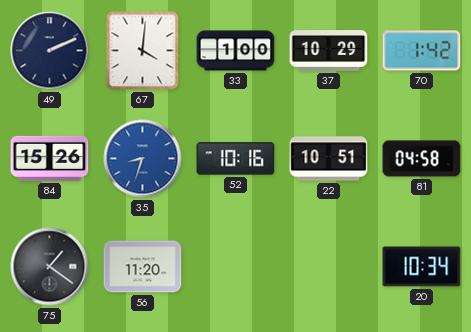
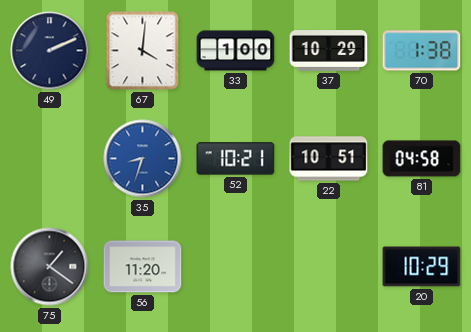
70: 1:42 -> 1:38
84: 15:26 -> none
52: 10:16 -> 10:21
20: 10:34 -> 10:29
